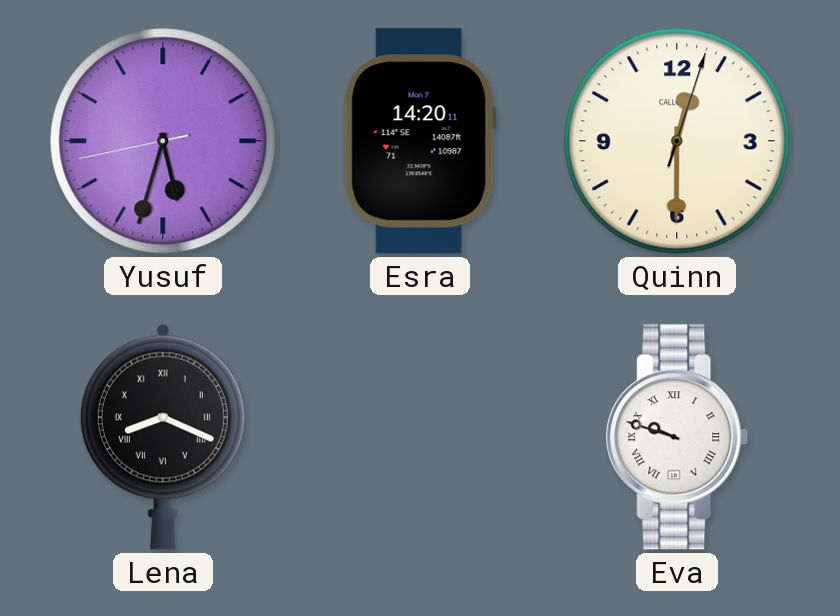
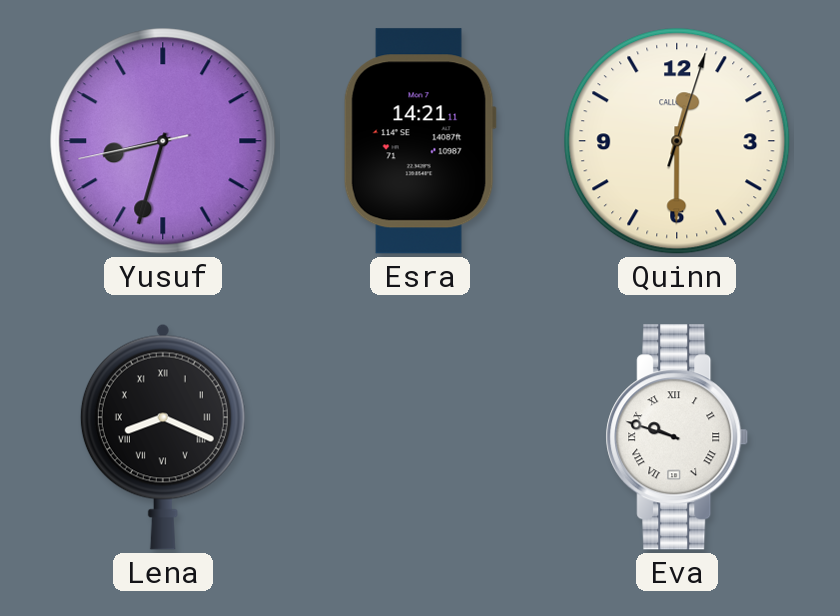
Yusuf: 5:32 -> 8:32
Esra: 14:20 -> 14:21
